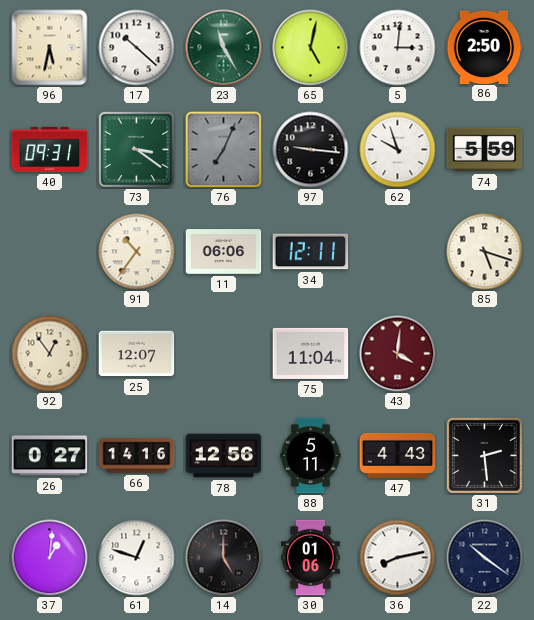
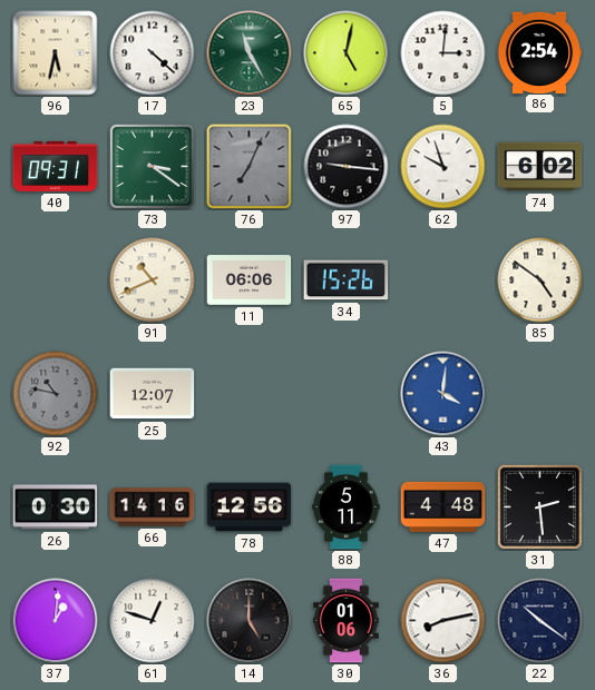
17: 10:22 -> 4:22
86: 2:50 -> 2:54
74: 5:59 -> 6:02
91: 10:36 -> 10:41
34: 12:11 -> 15:26
85: 5:18 -> 4:51
92: 12:54 -> 10:47
92 dial: cream -> grey
75: 11:04 -> none
43 dial: burgundy -> blue
26: 0:27 -> 0:30
47: 4:43 -> 4:48
